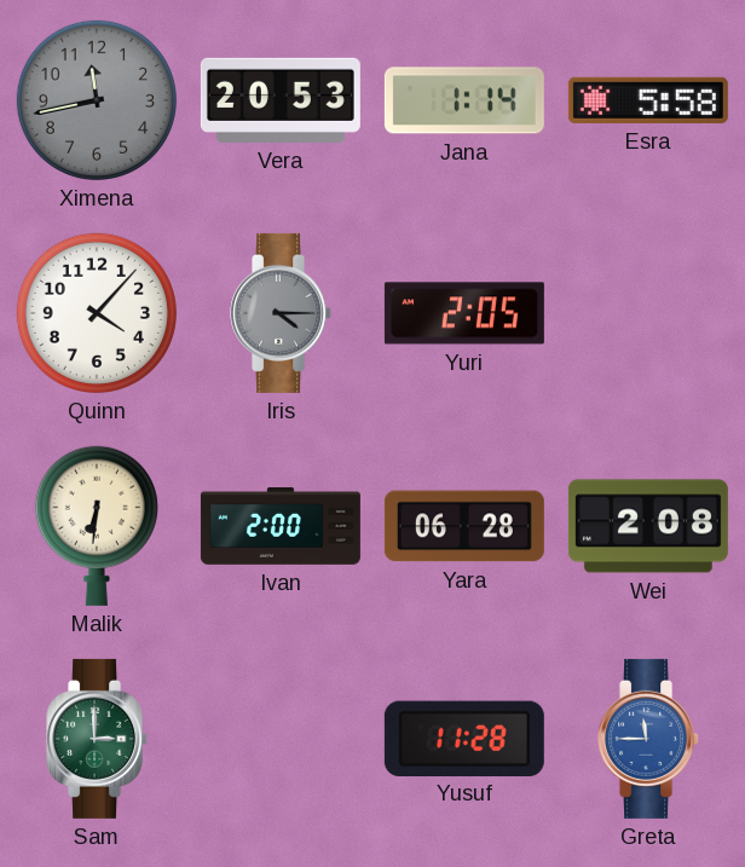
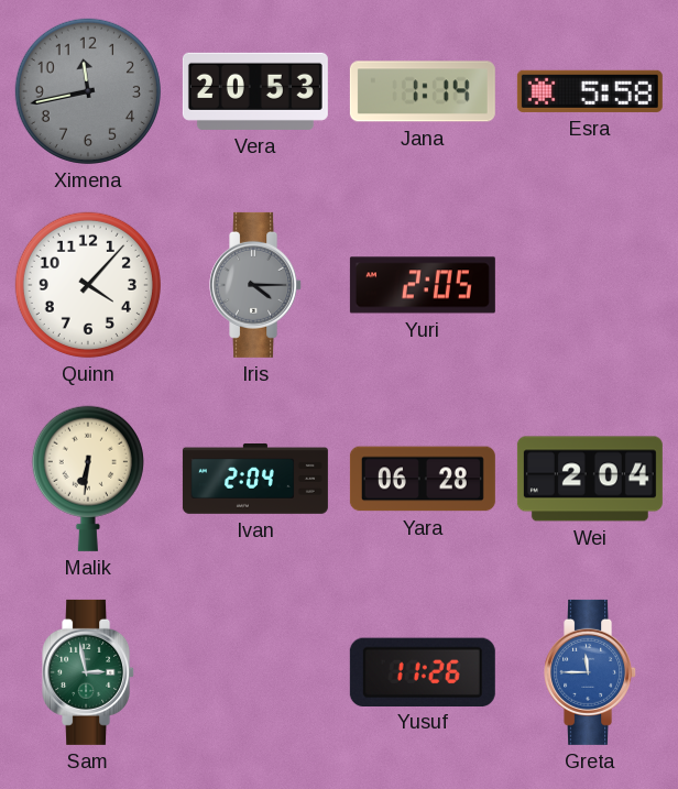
Ivan: 2:00 -> 2:04
Wei: 2:08 -> 2:04
Sam: 3:00 -> 2:58
Yusuf: 11:28 -> 11:26
